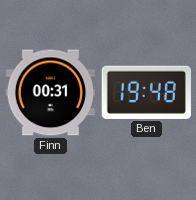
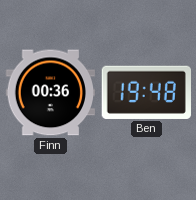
Finn: 00:31 -> 00:36
